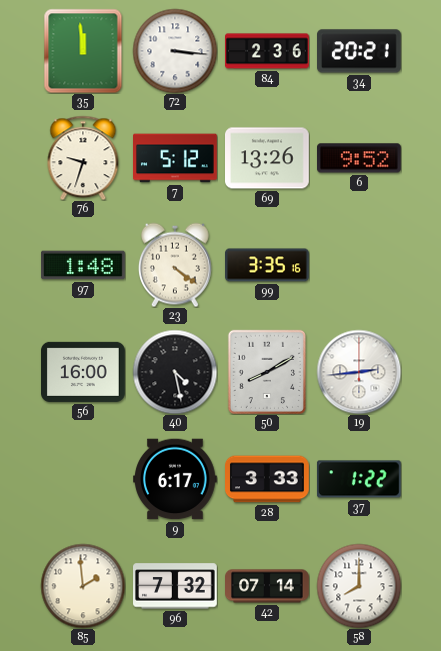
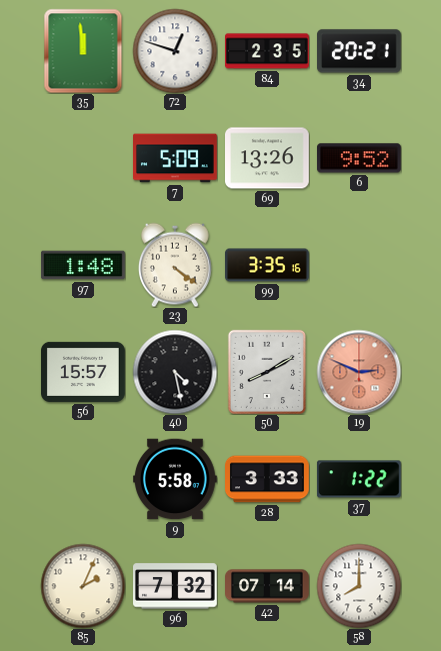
72: 3:16 -> 12:48
84: 2:36 -> 2:35
76: 9:33 -> none
7: 5:12 -> 5:09
56: 16:00 -> 15:57
19: 2:44 -> 2:49
19 dial: white -> salmon
9: 6:17 -> 5:58
85: 1:59 -> 2:04
